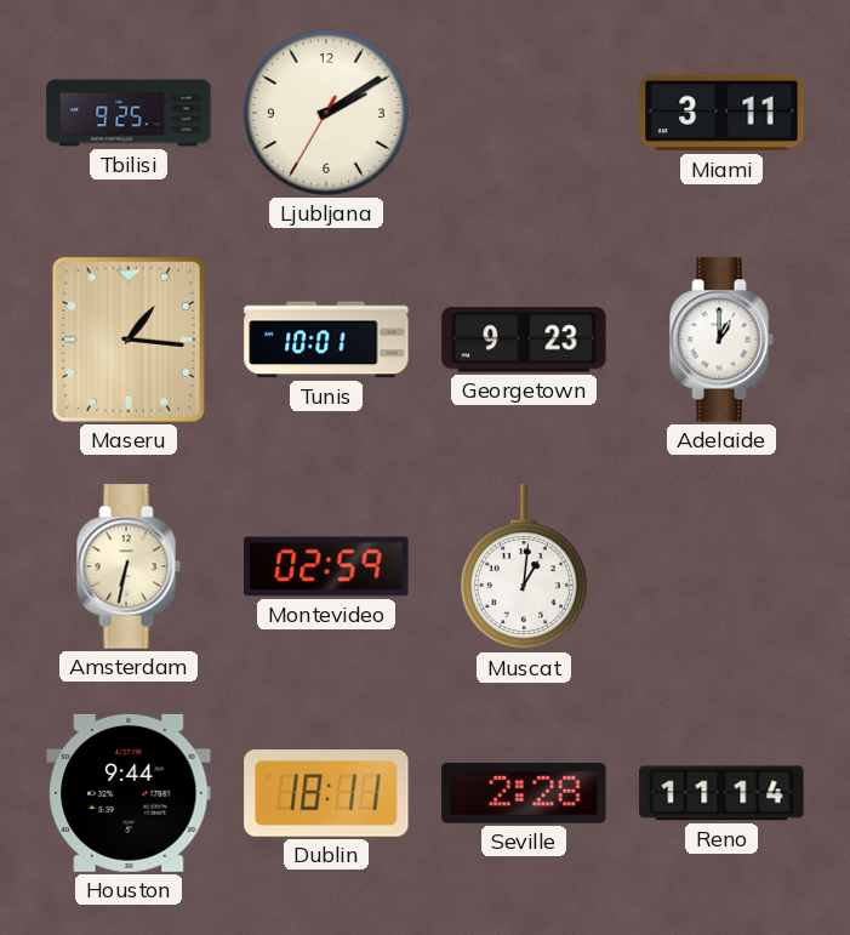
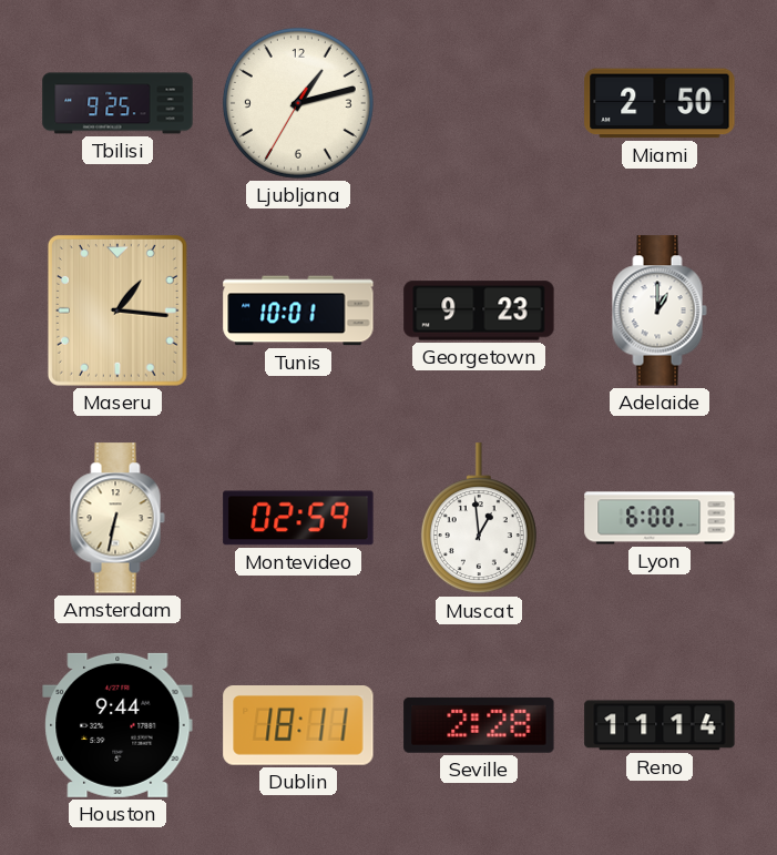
Ljubljana: 2:09 -> 1:12
Miami: 3:11 -> 2:50
Muscat: 1:01 -> 12:59
Lyon: none -> 6:00
